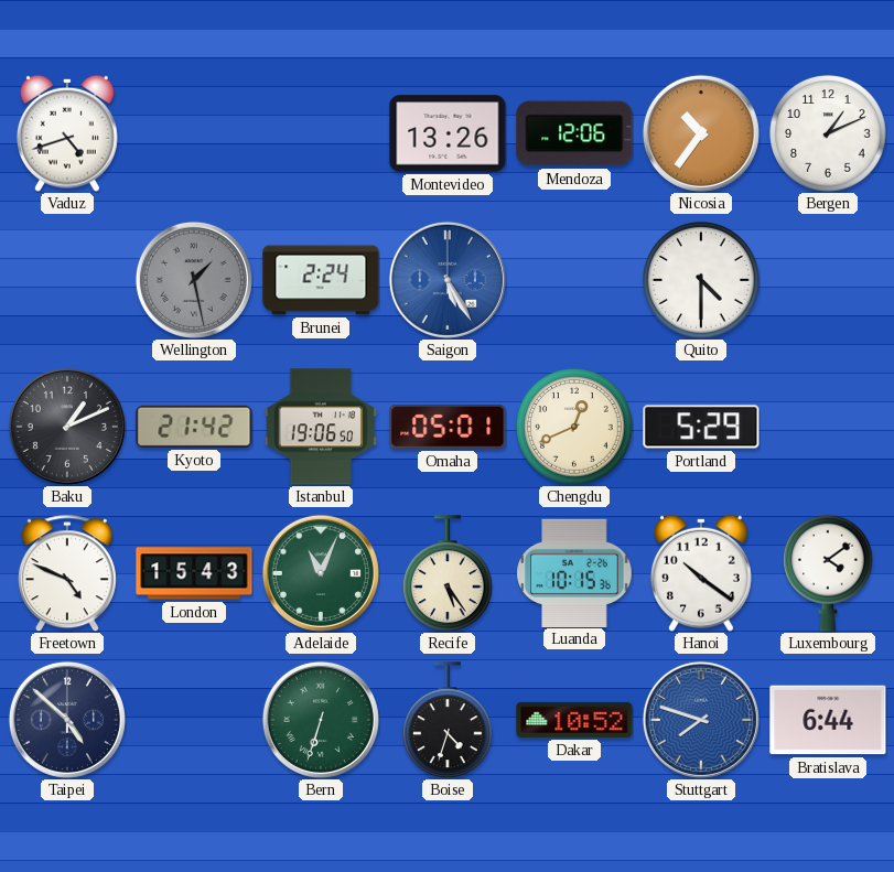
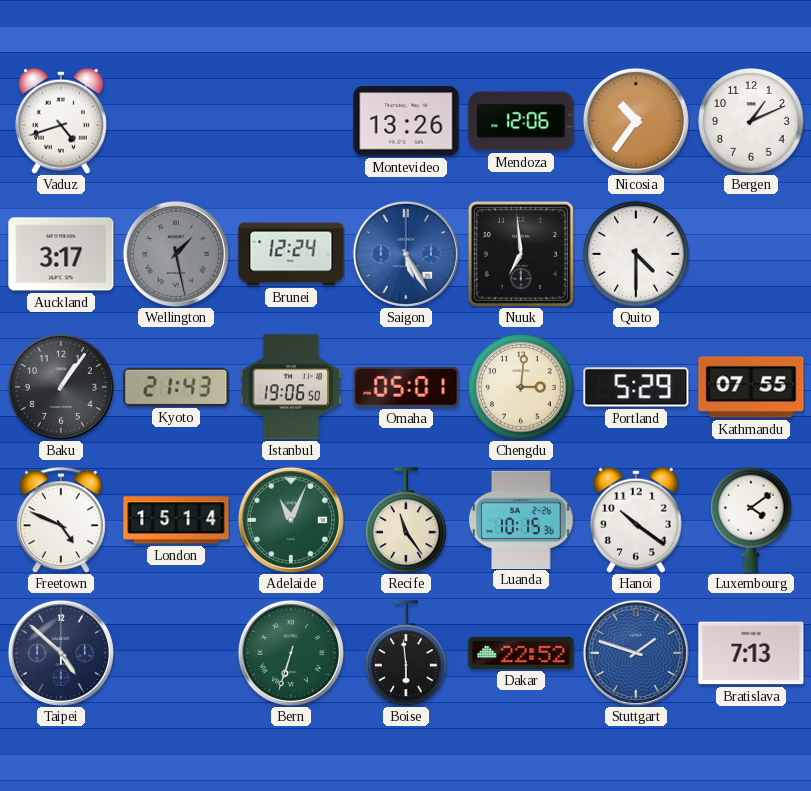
Auckland: none -> 3:17
Brunei: 2:24 -> 12:24
Nuuk: none -> 6:59
Baku: 1:11 -> 1:06
Kyoto: 21:42 -> 21:43
Chengdu: 12:41 -> 3:01
Kathmandu: none -> 07:55
London: 15:43 -> 15:14
Recife: 5:24 -> 11:24
Boise: 4:33 -> 5:59
Dakar: 10:52 -> 22:52
Stuttgart: 7:48 -> 1:48
Bratislava: 6:44 -> 7:13
